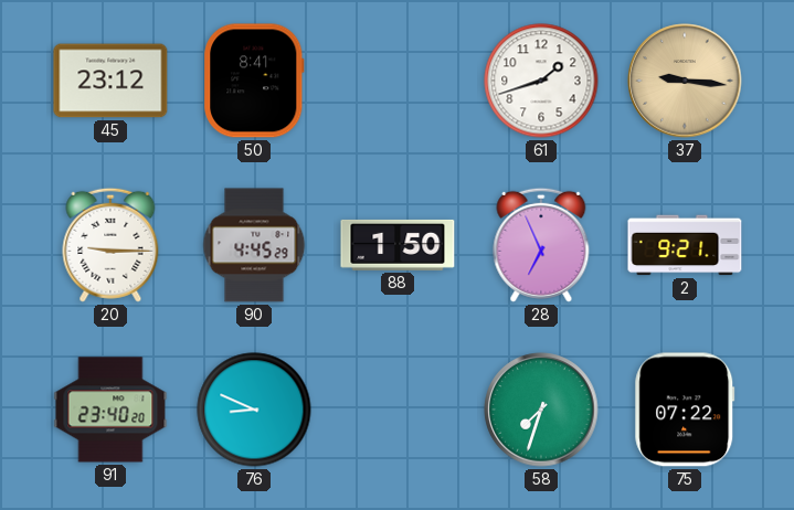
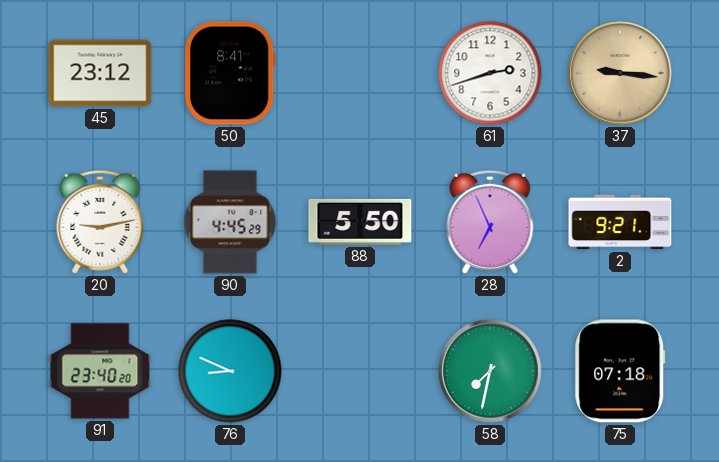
61: 1:42 -> 2:42
20: 9:15 -> 9:13
88: 1:50 -> 5:50
58: 7:33 -> 7:32
75: 07:22 -> 07:18
